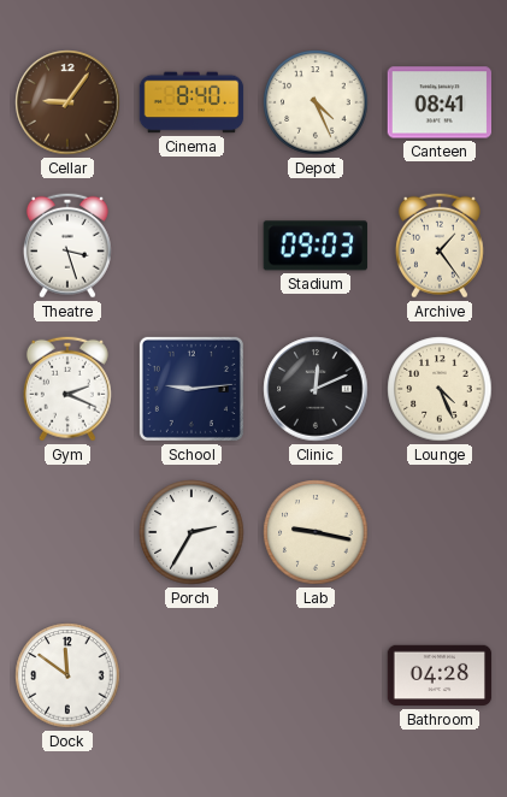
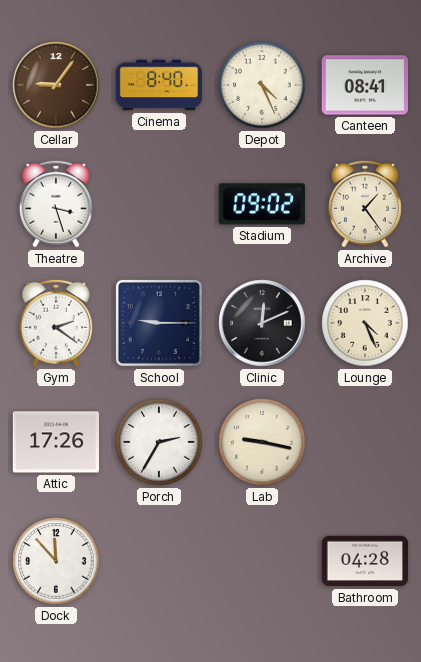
Stadium: 09:03 -> 09:02
Gym: 2:19 -> 2:21
School: 9:14 -> 9:15
Attic: none -> 17:26
Dock: 11:51 -> 11:53
